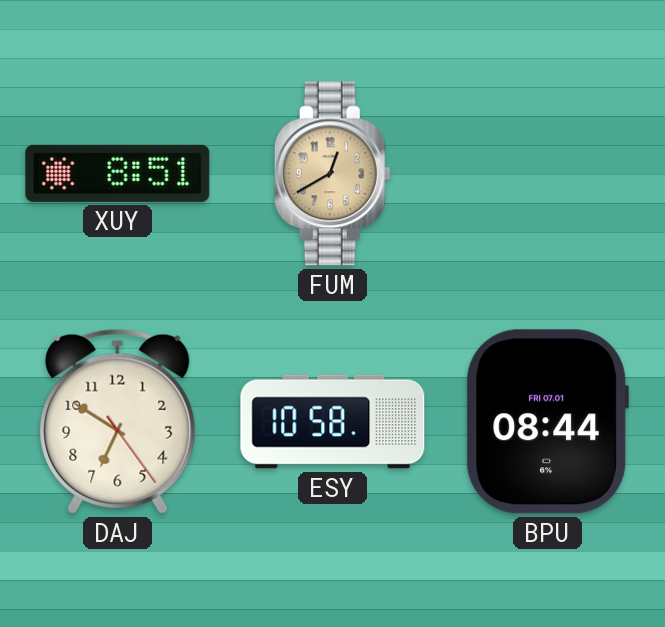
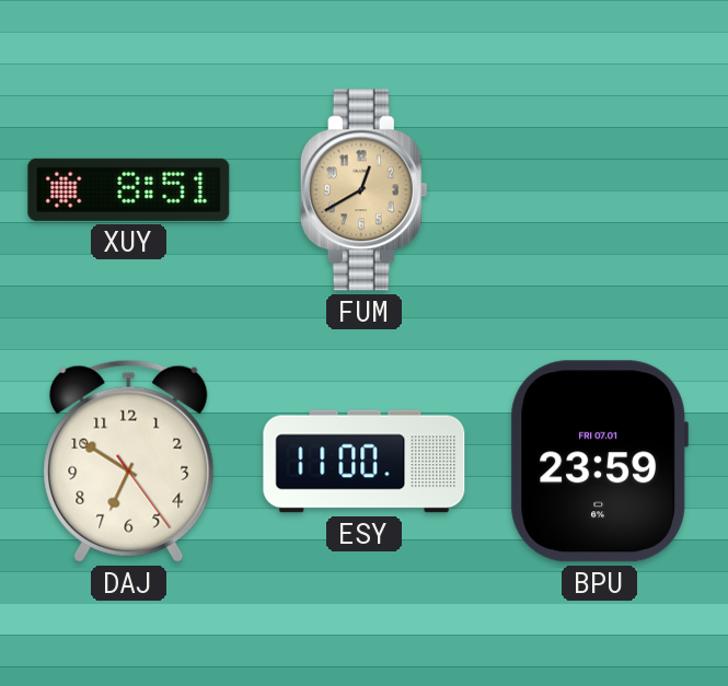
ESY: 10:58 -> 11:00
BPU: 08:44 -> 23:59
